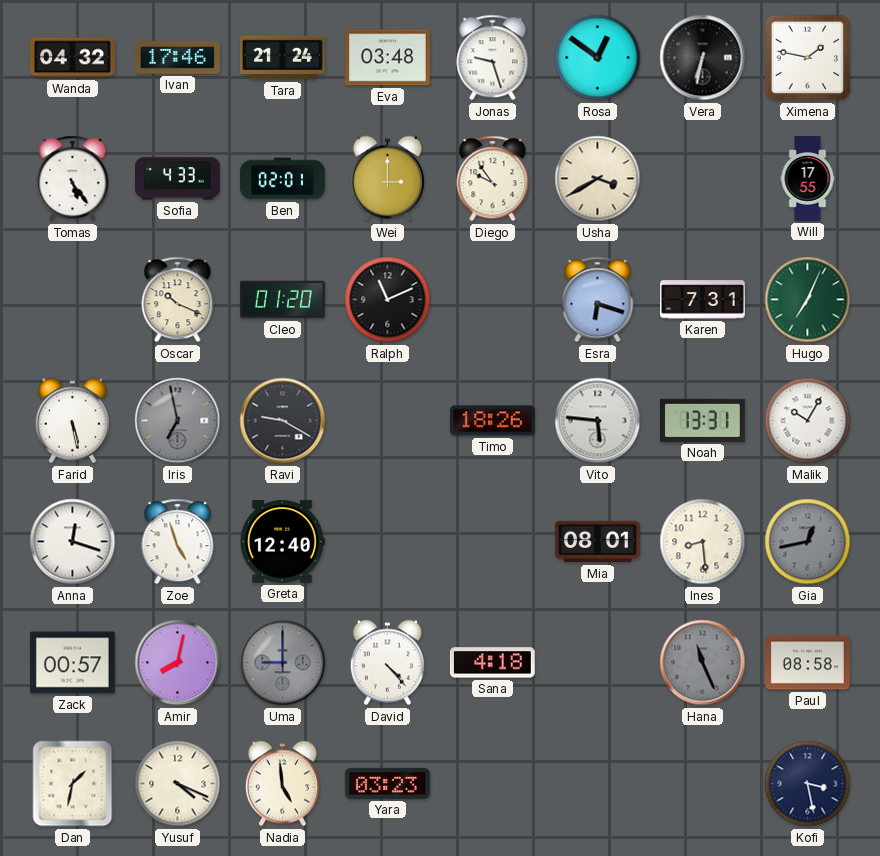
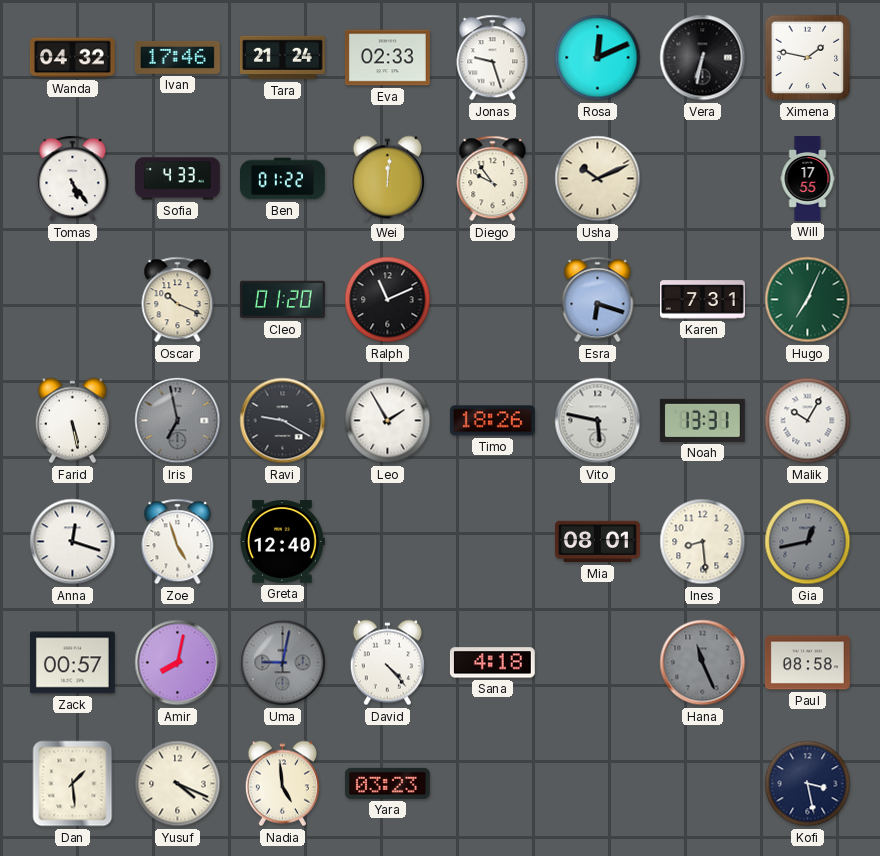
Eva: 03:48 -> 02:33
Rosa: 12:51 -> 12:11
Ben: 02:01 -> 01:22
Wei: 3:00 -> 12:01
Usha: 3:40 -> 10:11
Leo: none -> 1:55
Vito: 5:46 -> 5:47
Uma: 9:00 -> 9:02
Dan: 1:32 -> 1:29
